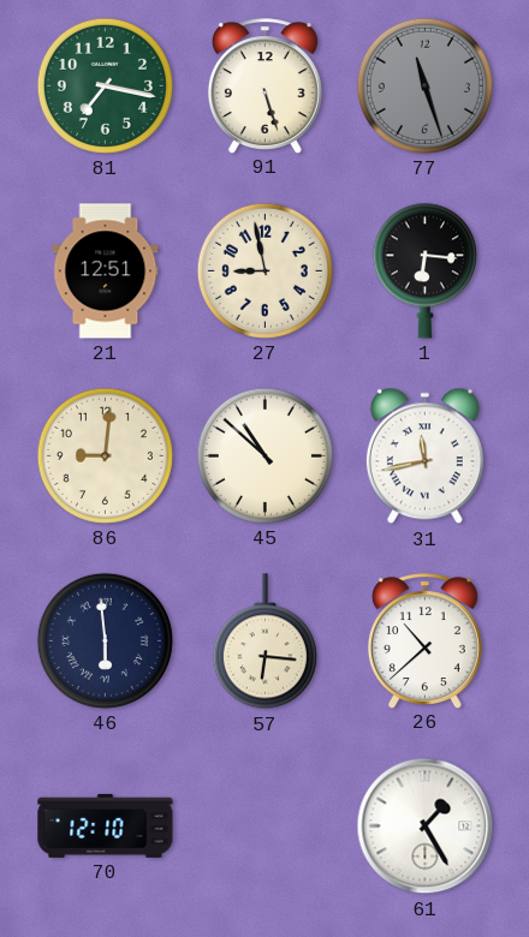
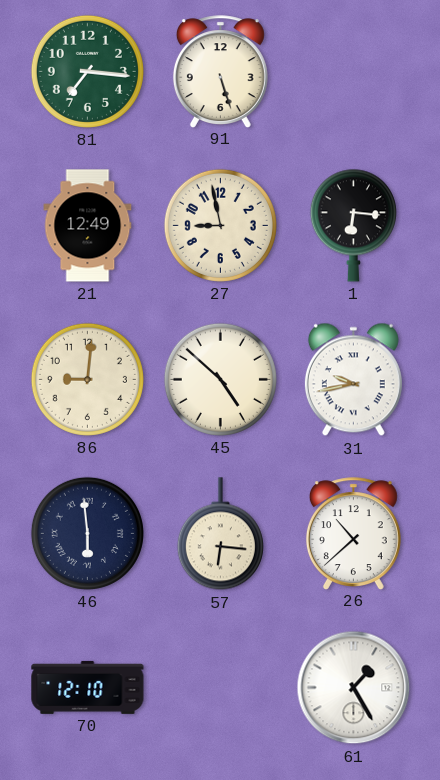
81: 7:17 -> 7:16
77: 11:27 -> none
21: 12:51 -> 12:49
45: 10:52 -> 4:52
31: 11:43 -> 9:43
